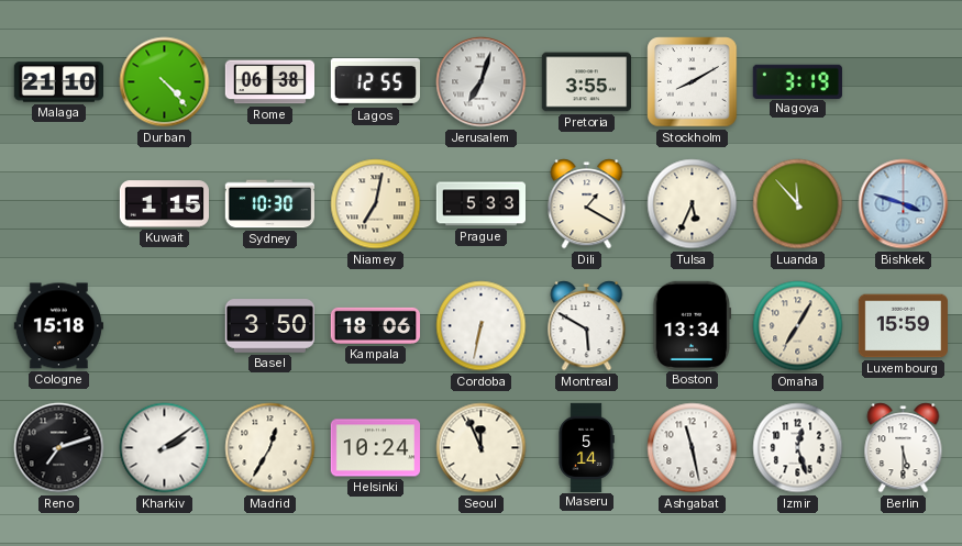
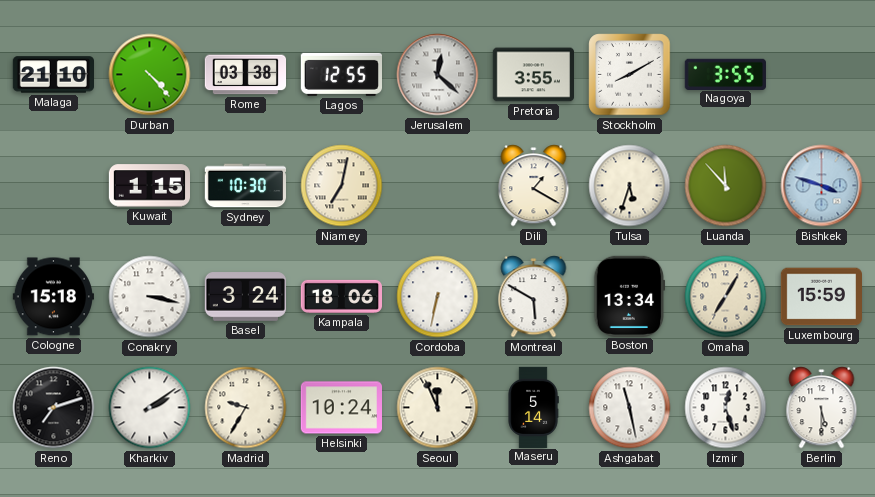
Rome: 06:38 -> 03:38
Jerusalem: 7:03 -> 12:22
Nagoya: 3:19 -> 3:55
Prague: 5:33 -> none
Tulsa: 5:34 -> 5:33
Conakry: none -> 3:17
Basel: 3:50 -> 3:24
Madrid: 12:35 -> 9:35
